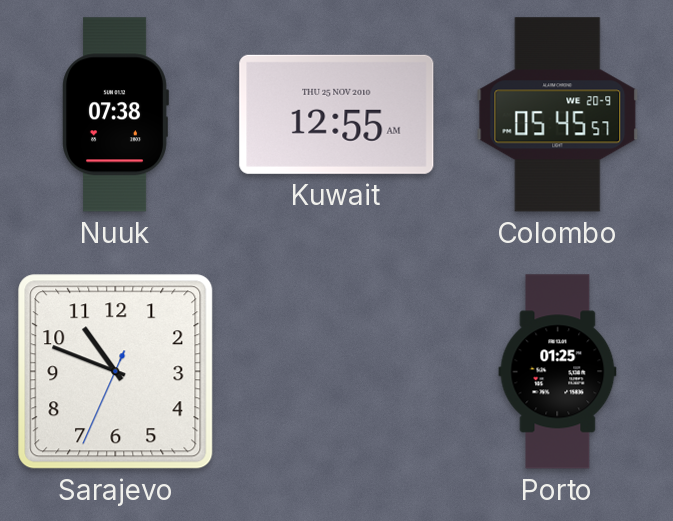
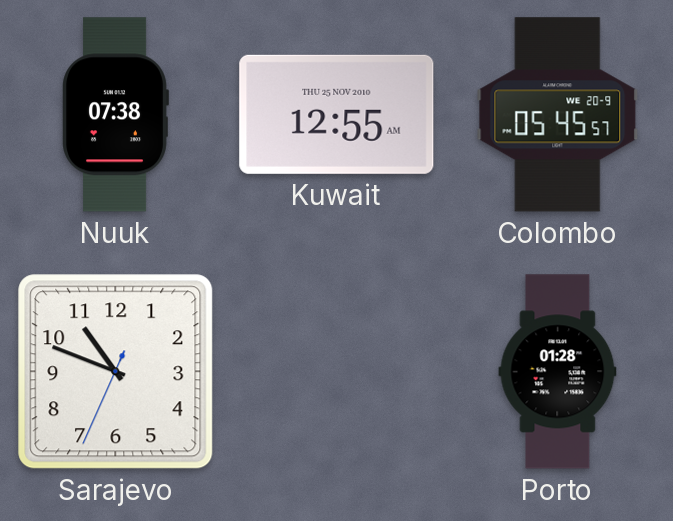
Porto: 01:25 -> 01:28
